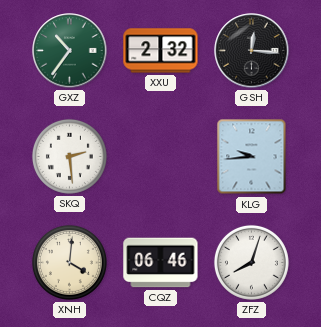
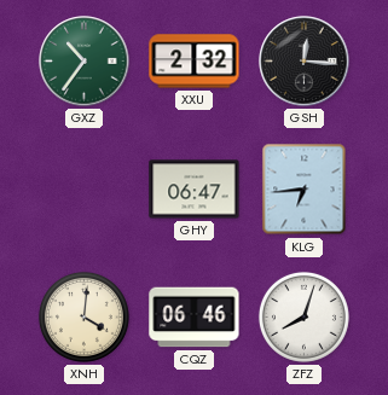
SKQ: 2:29 -> none
GHY: none -> 06:47
KLG: 9:44 -> 6:44
